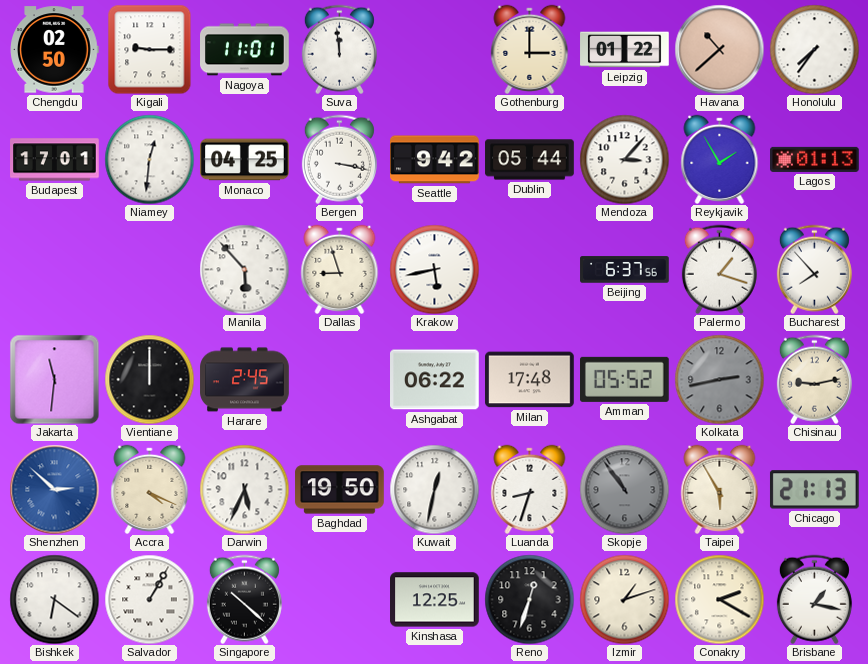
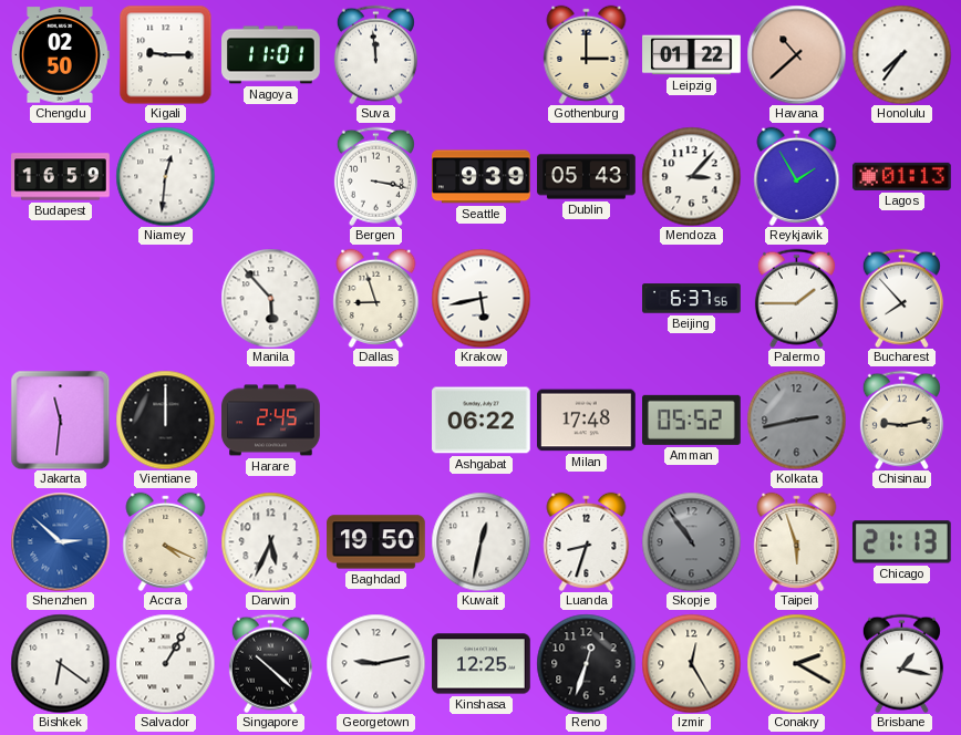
Budapest: 17:01 -> 16:59
Monaco: 04:25 -> none
Seattle: 9:42 -> 9:39
Dublin: 05:44 -> 05:43
Palermo: 1:18 -> 1:45
Taipei: 5:55 -> 5:57
Georgetown: none -> 9:13
Izmir: 1:12 -> 12:25
